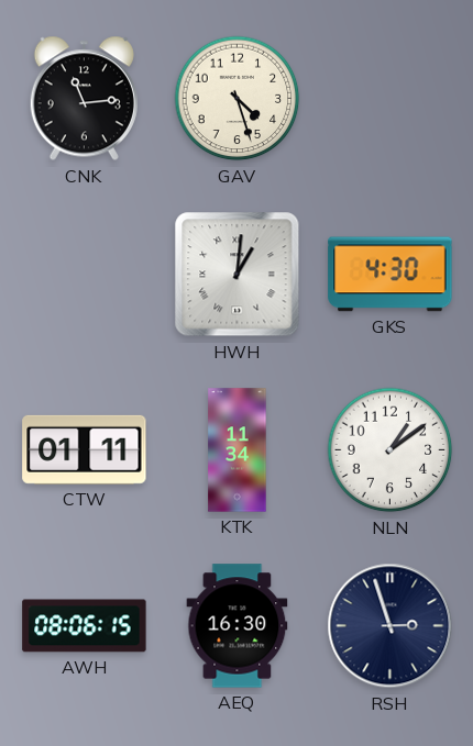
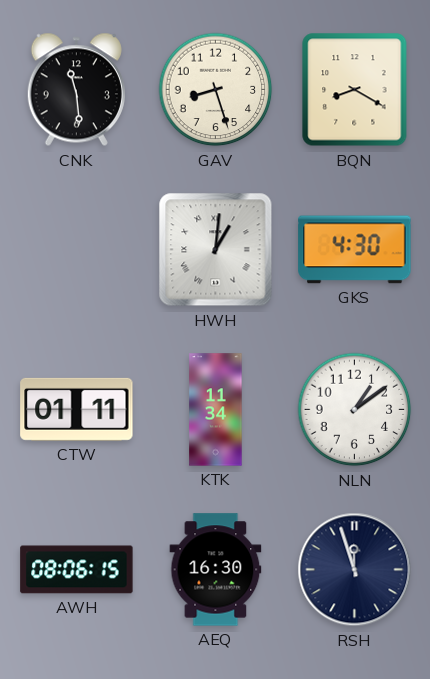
CNK: 11:14 -> 11:29
GAV: 4:27 -> 8:27
BQN: none -> 8:20
RSH: 2:57 -> 11:57
